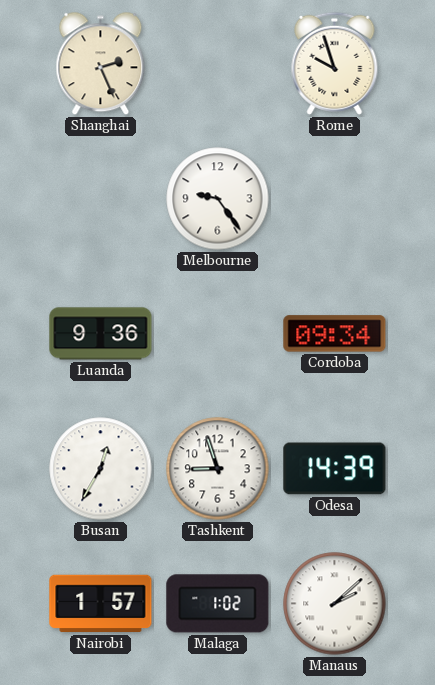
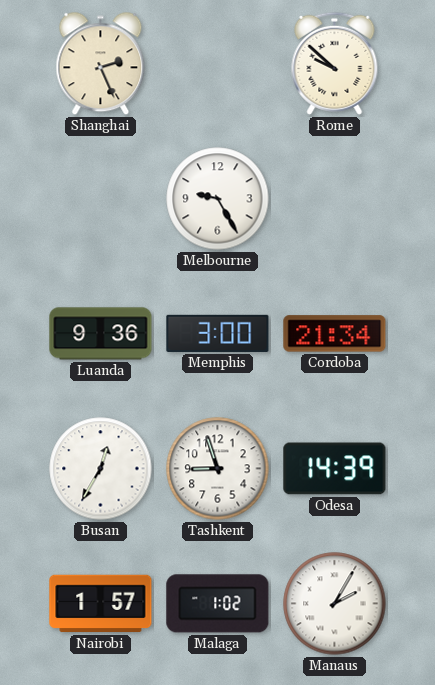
Rome: 9:57 -> 9:52
Melbourne: 9:24 -> 9:25
Memphis: none -> 3:00
Cordoba: 09:34 -> 21:34
Manaus: 2:08 -> 2:05
